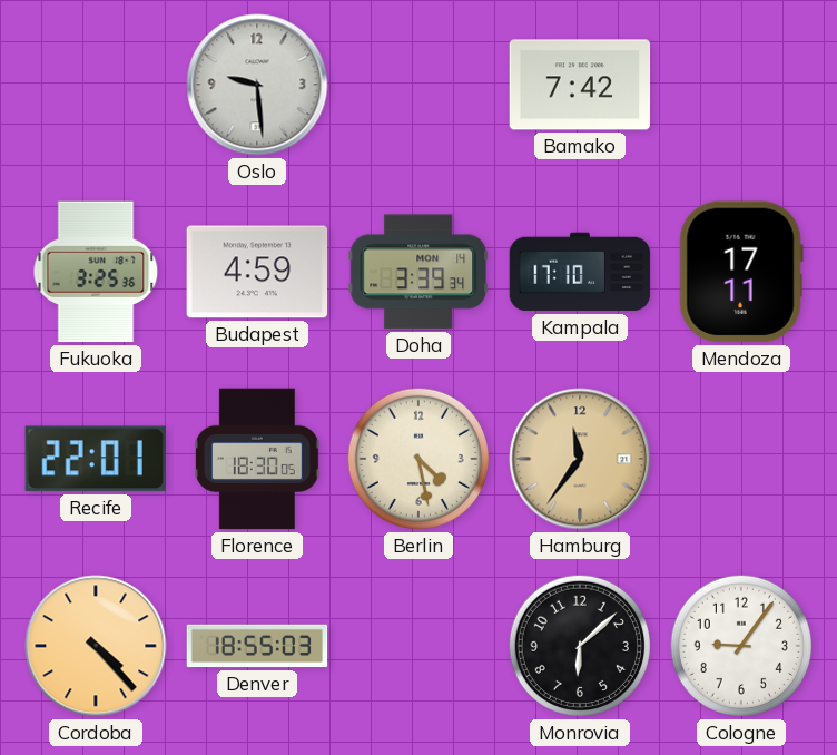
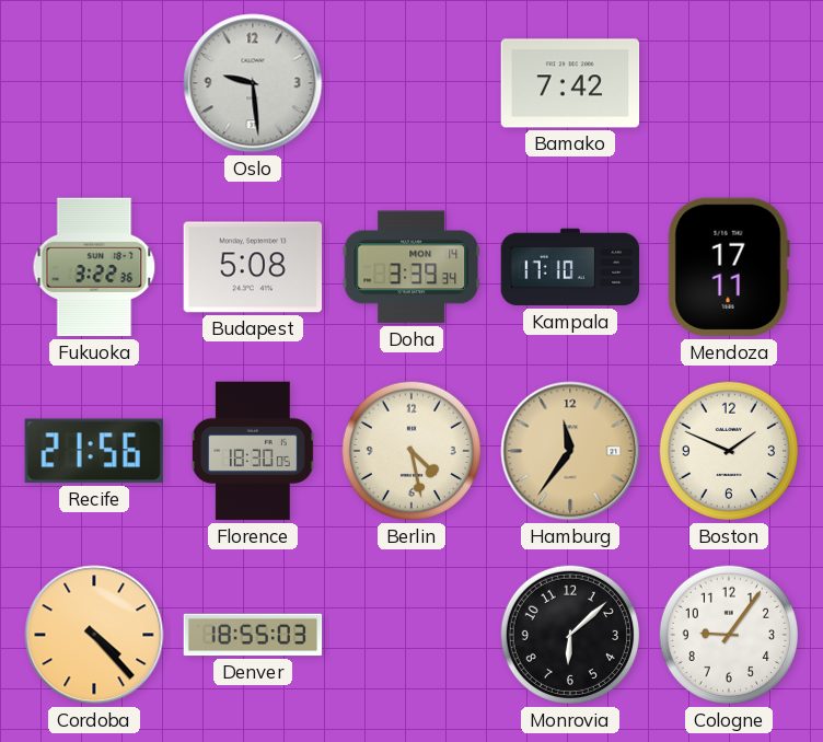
Fukuoka: 3:25 -> 3:22
Budapest: 4:59 -> 5:08
Recife: 22:01 -> 21:56
Boston: none -> 1:49
